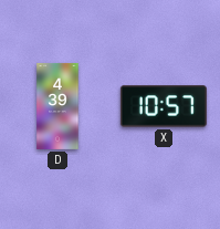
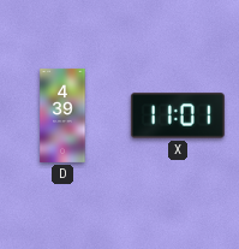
X: 10:57 -> 11:01
